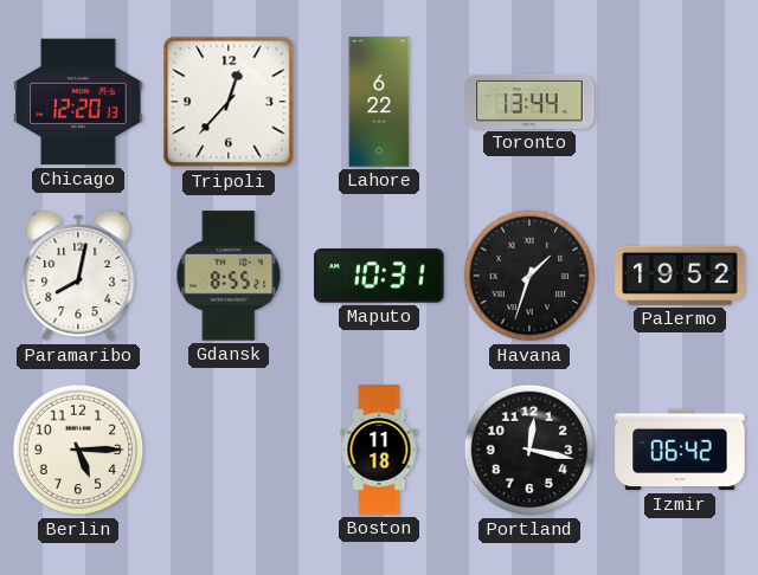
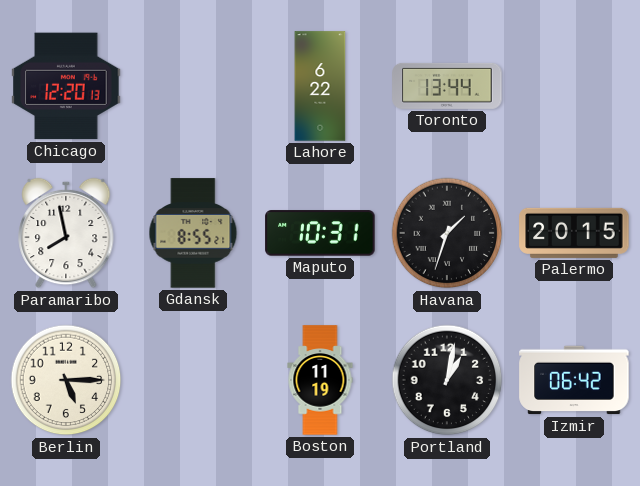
Tripoli: 12:37 -> none
Paramaribo: 8:02 -> 7:58
Palermo: 19:52 -> 20:15
Boston: 11:18 -> 11:19
Portland: 12:17 -> 1:02
